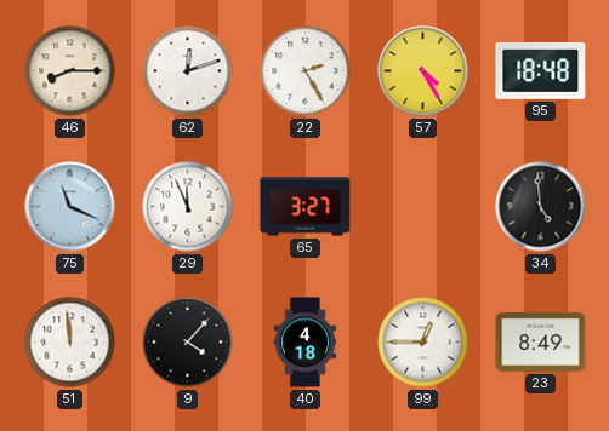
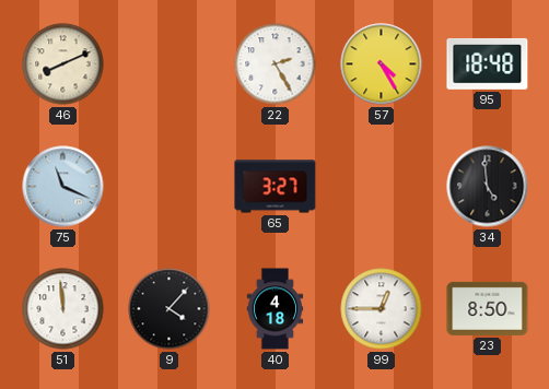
46: 8:15 -> 8:11
62: 12:12 -> none
29: 11:56 -> none
23: 8:49 -> 8:50
